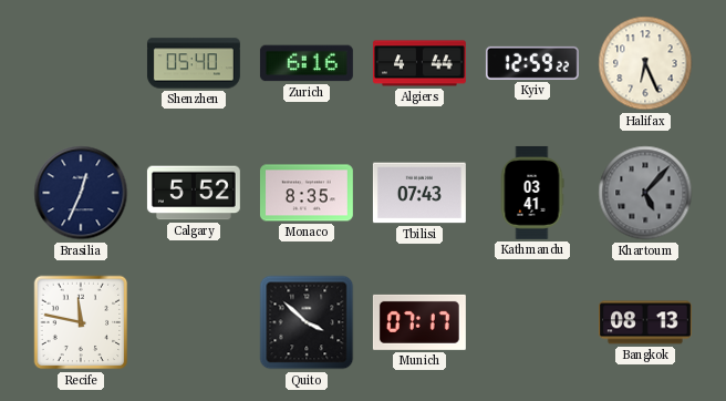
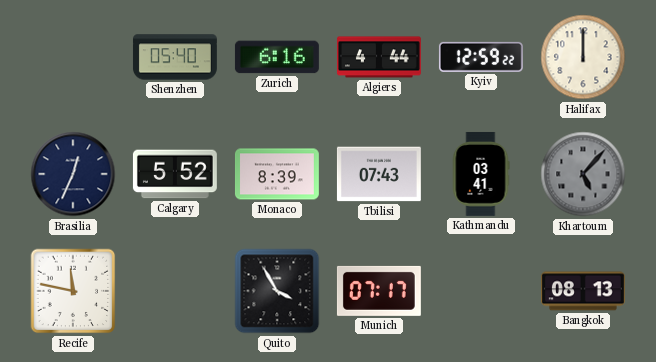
Halifax: 6:26 -> 12:00
Monaco: 8:35 -> 8:39
Quito: 3:52 -> 3:55
